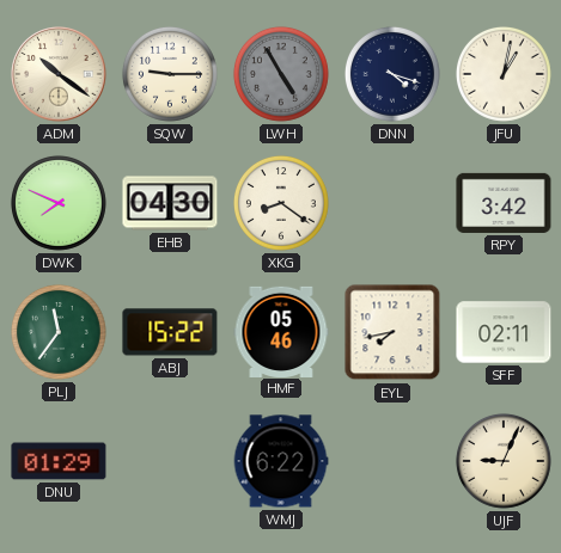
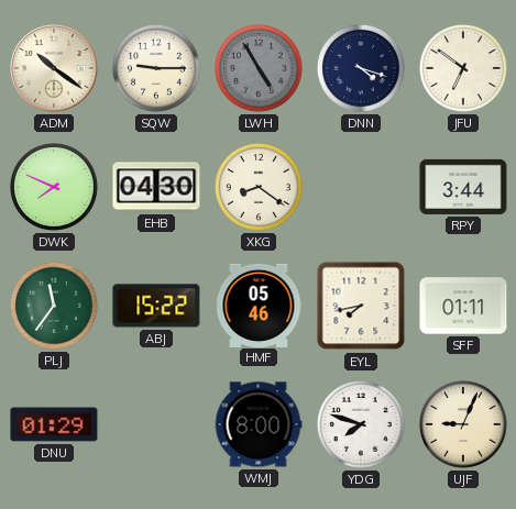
JFU: 1:02 -> 6:51
RPY: 3:42 -> 3:44
SFF: 02:11 -> 01:11
WMJ: 6:22 -> 8:00
YDG: none -> 7:48
